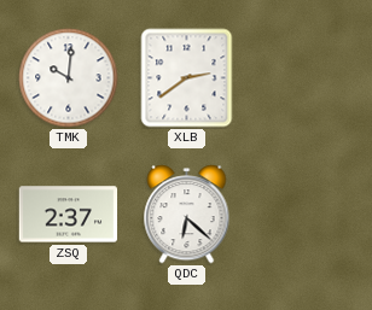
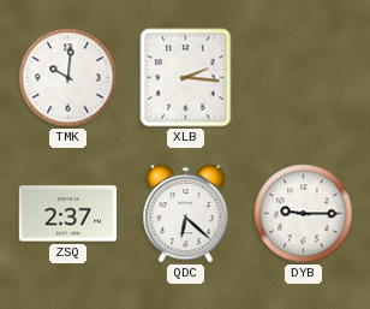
XLB: 2:39 -> 2:16
DYB: none -> 9:15
